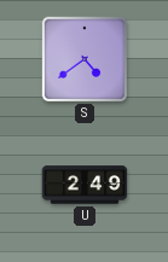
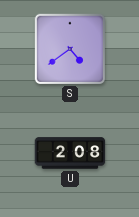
U: 2:49 -> 2:08
